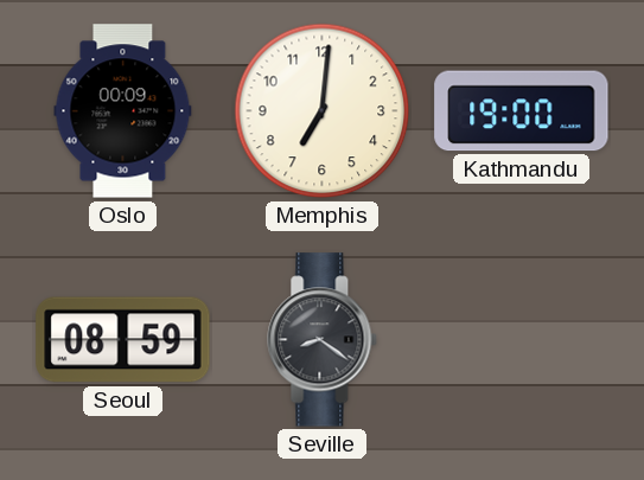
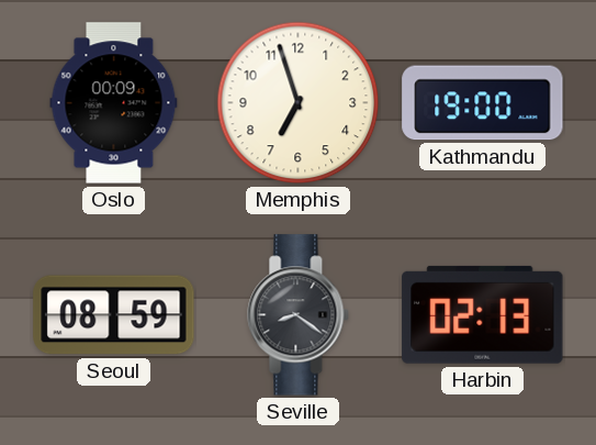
Memphis: 7:01 -> 6:57
Harbin: none -> 02:13
